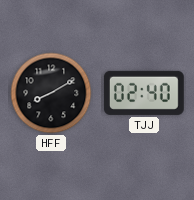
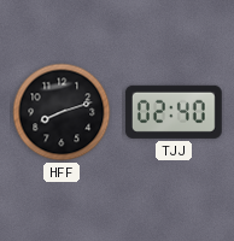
HFF: 8:10 -> 8:12
